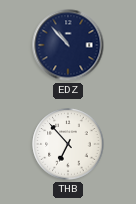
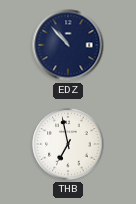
THB: 6:53 -> 6:58
